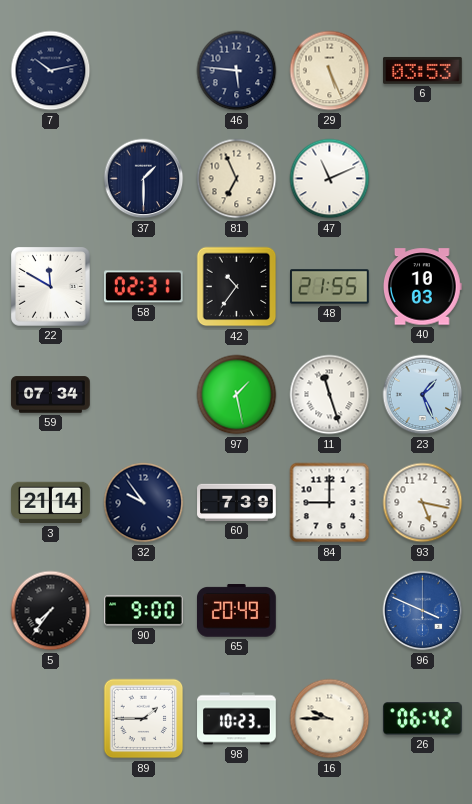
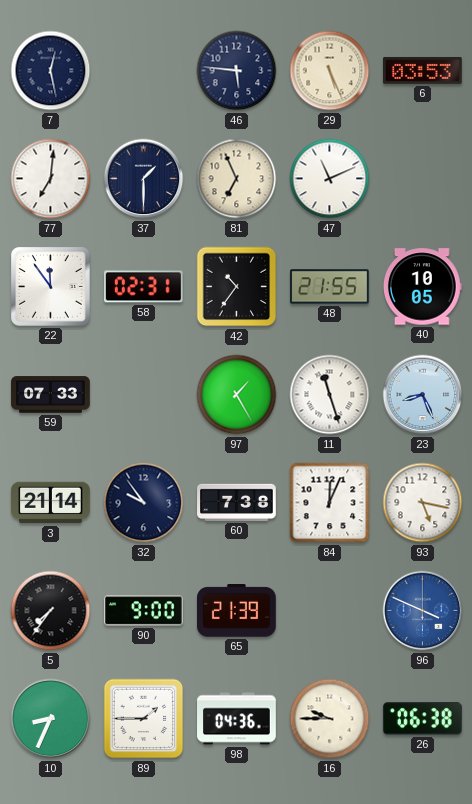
7: 10:13 -> 12:28
77: none -> 7:01
22: 11:50 -> 11:54
40: 10:03 -> 10:05
59: 07:34 -> 07:33
97: 1:28 -> 1:25
23: 1:26 -> 8:26
60: 7:39 -> 7:38
84: 9:00 -> 12:04
65: 20:49 -> 21:39
10: none -> 8:34
98: 10:23 -> 04:36
26: 06:42 -> 06:38
